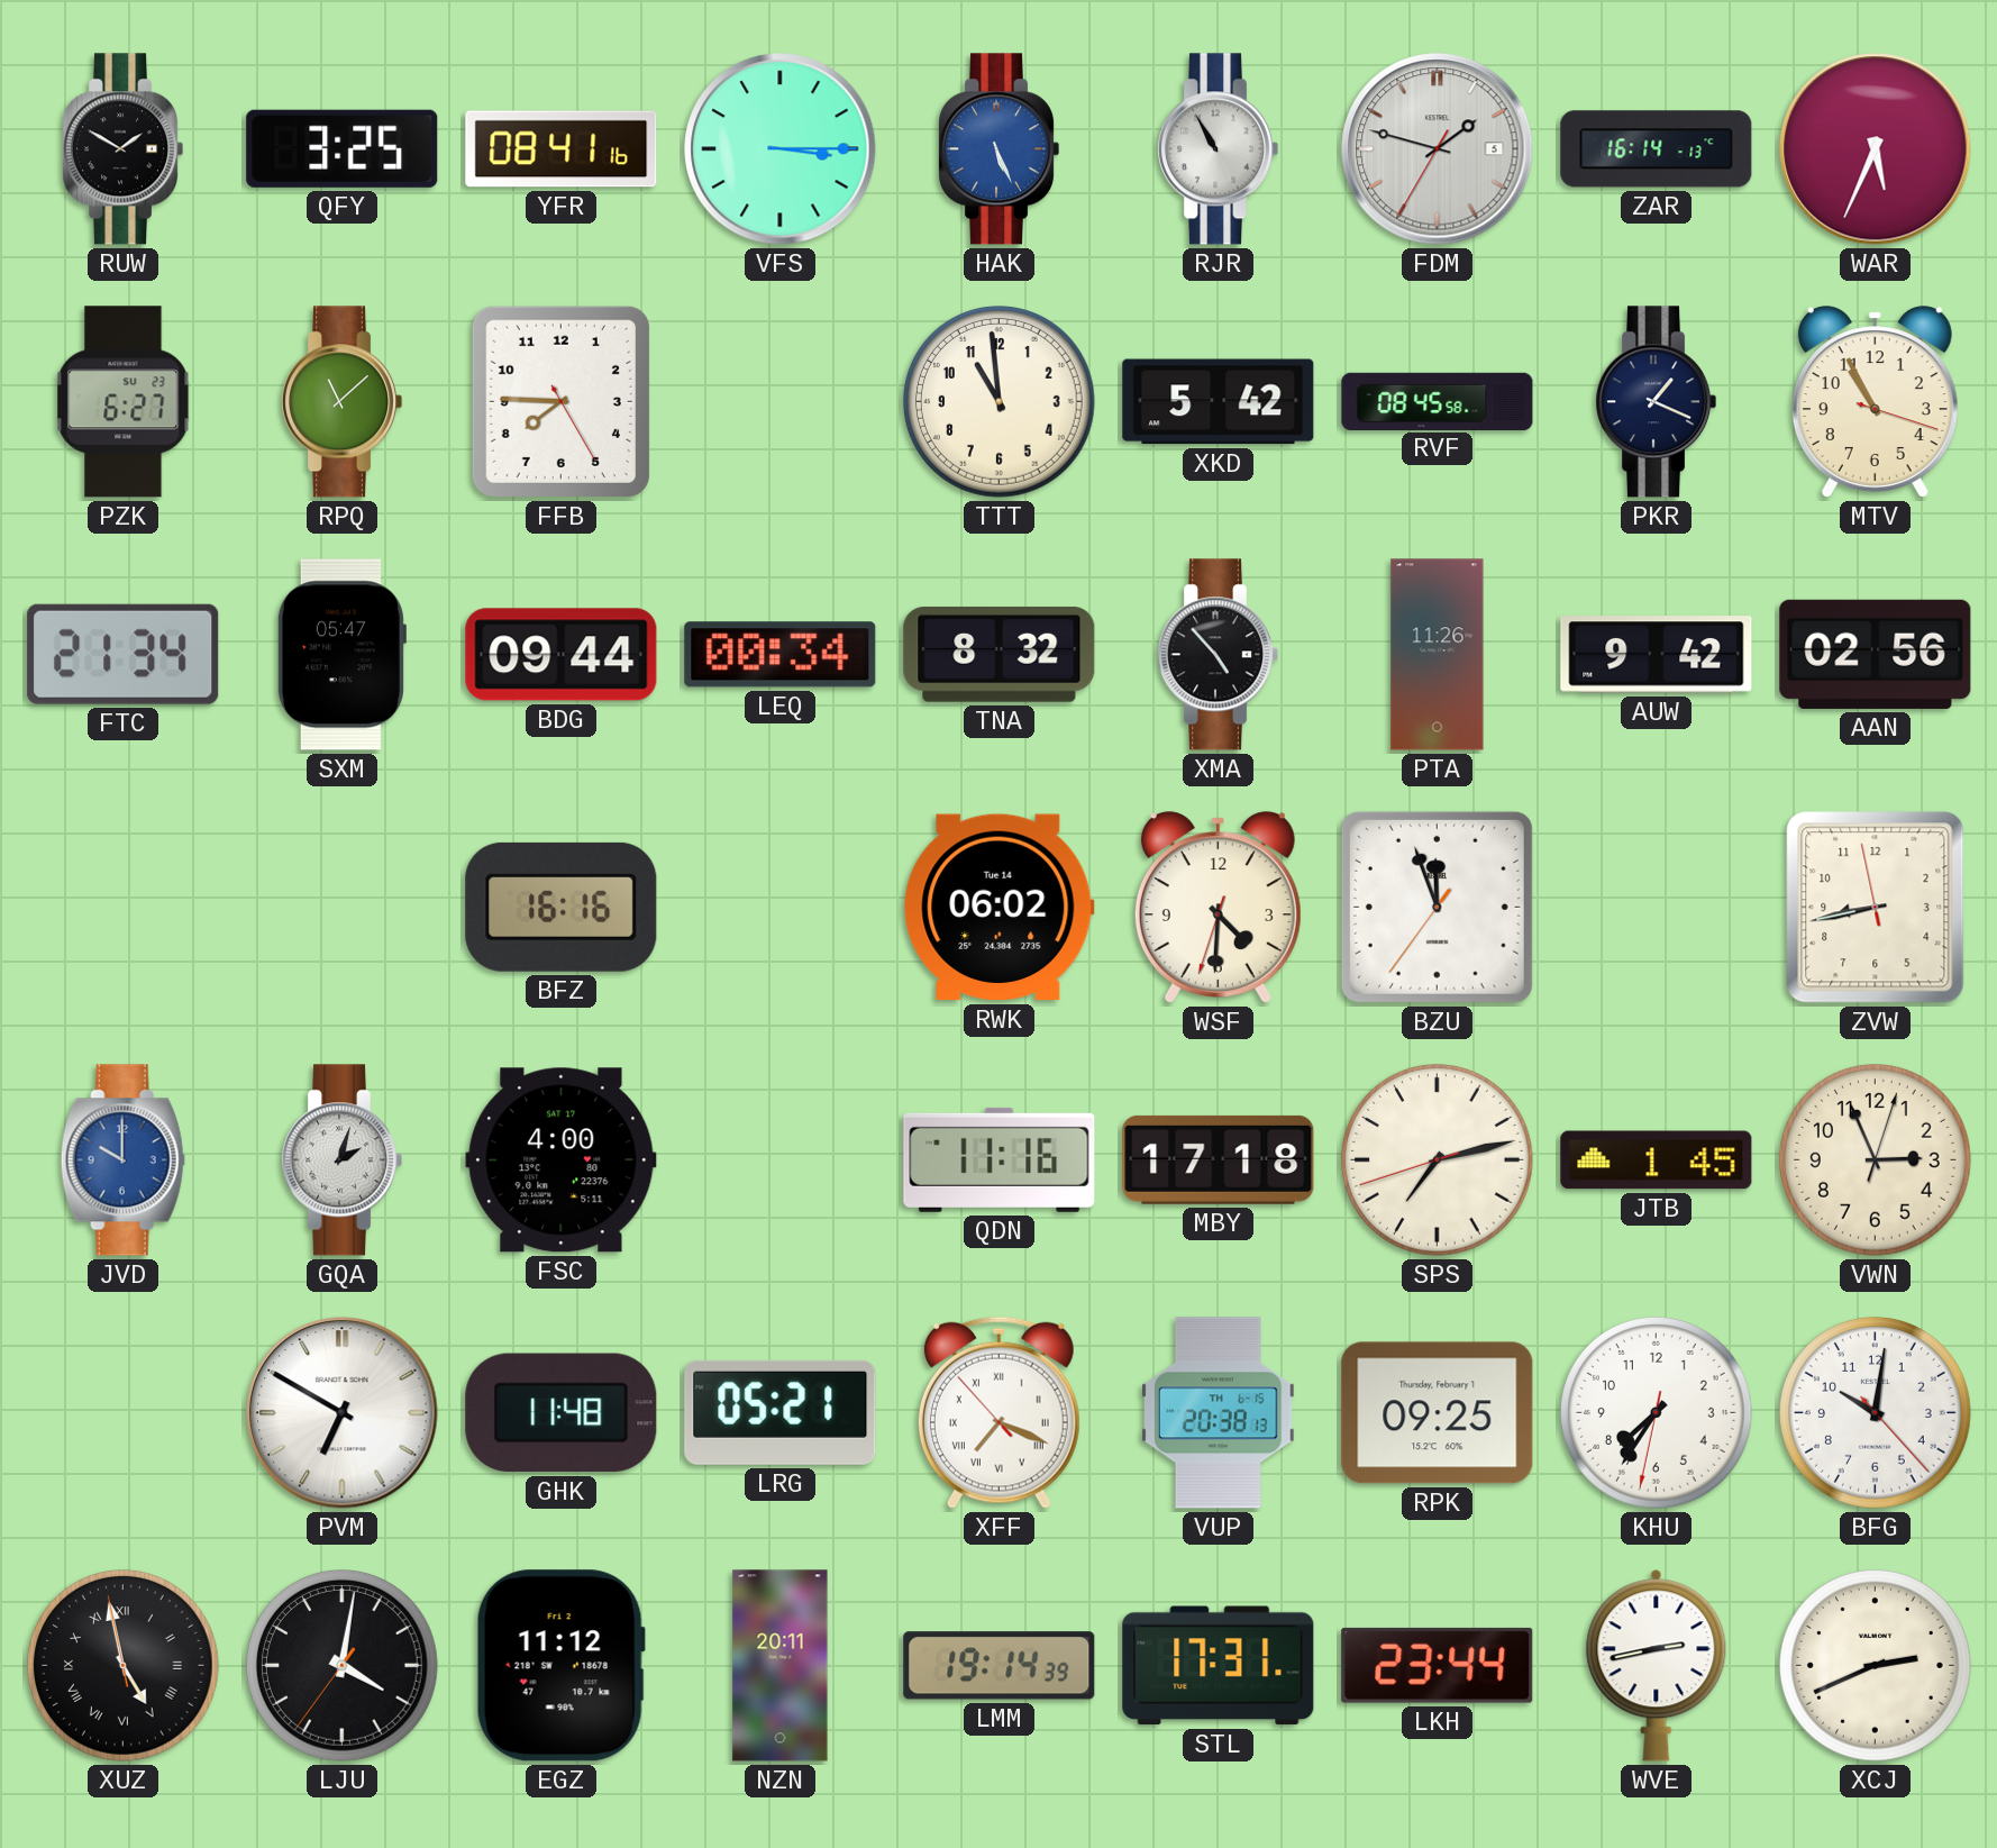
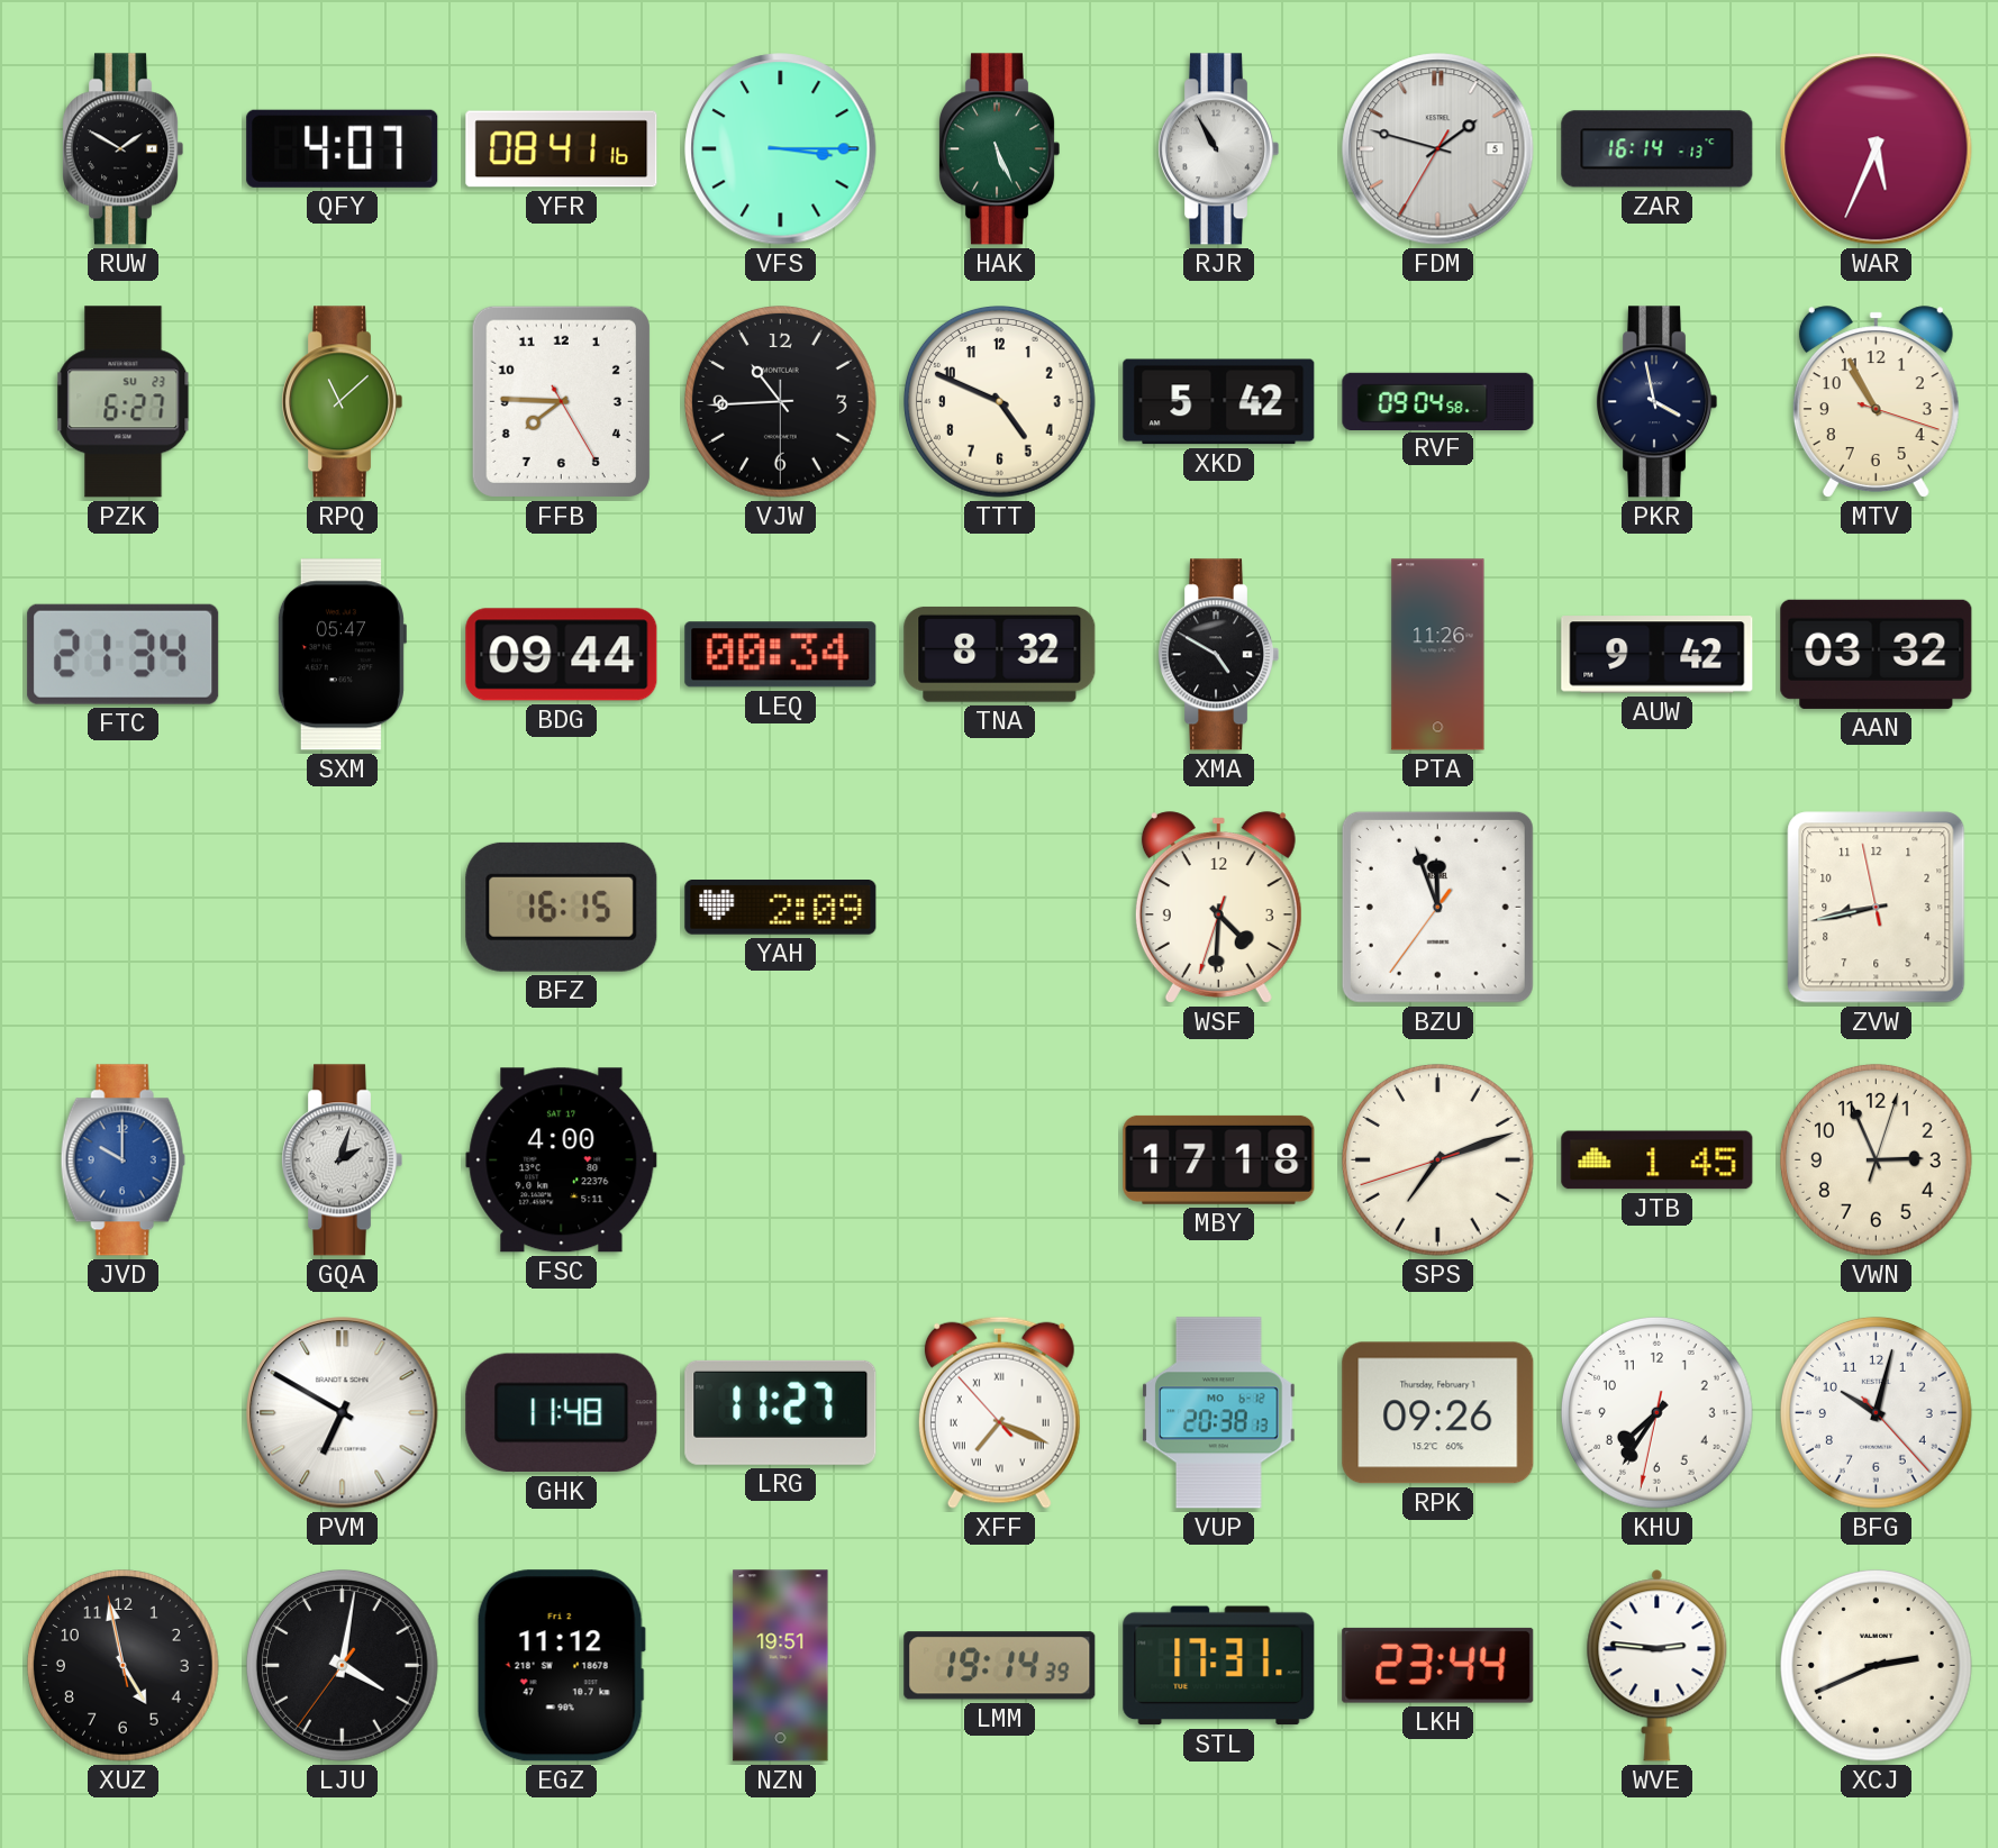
QFY: 3:25 -> 4:07
HAK dial: blue -> green
VJW: none -> 10:44
TTT: 10:59 -> 4:49
RVF: 08:45 -> 09:04
PKR: 1:19 -> 3:58
XMA: 4:53 -> 4:50
AAN: 02:56 -> 03:32
BFZ: 16:16 -> 16:15
YAH: none -> 2:09
RWK: 06:02 -> none
QDN: 11:16 -> none
SPS: 7:12 -> 7:11
LRG: 05:21 -> 11:27
VUP date: TH 6-15 -> MO 6-12
RPK: 09:25 -> 09:26
BFG: 10:01 -> 10:02
XUZ numerals: Roman -> Arabic
NZN: 20:11 -> 19:51
WVE: 2:43 -> 2:46
